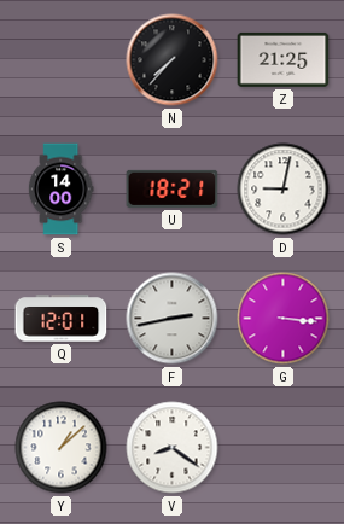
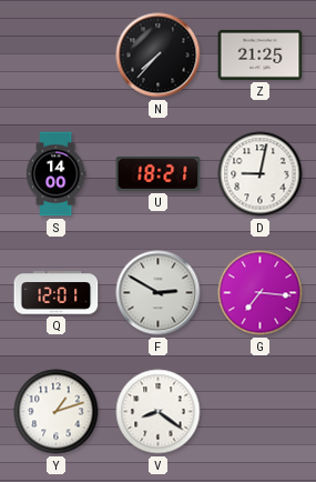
F: 2:43 -> 2:50
G: 3:16 -> 7:16
Y: 1:08 -> 1:12
